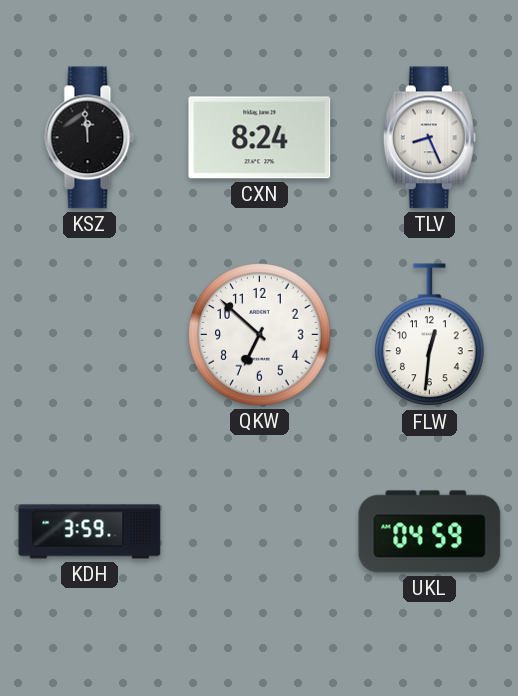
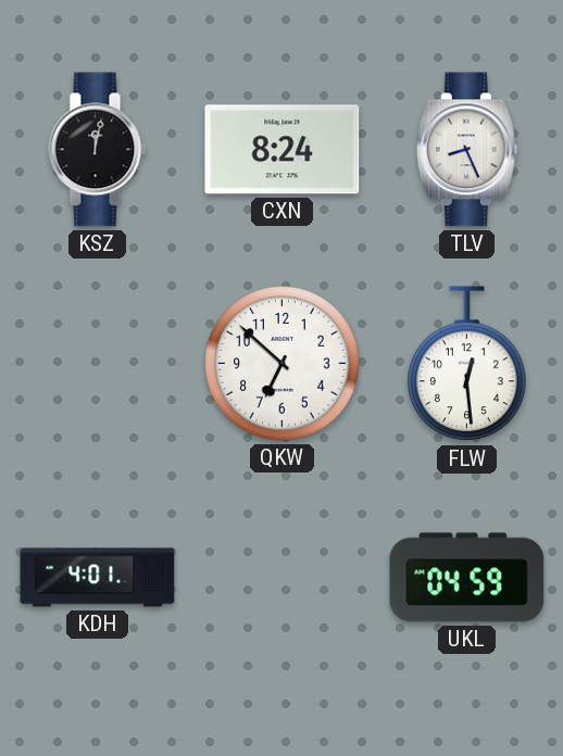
KSZ: 11:59 -> 12:02
FLW: 12:31 -> 12:29
KDH: 3:59 -> 4:01
